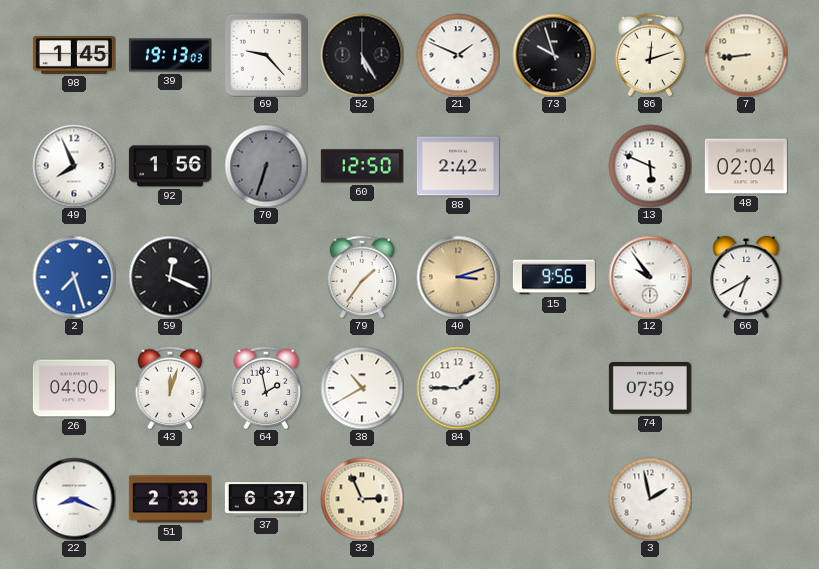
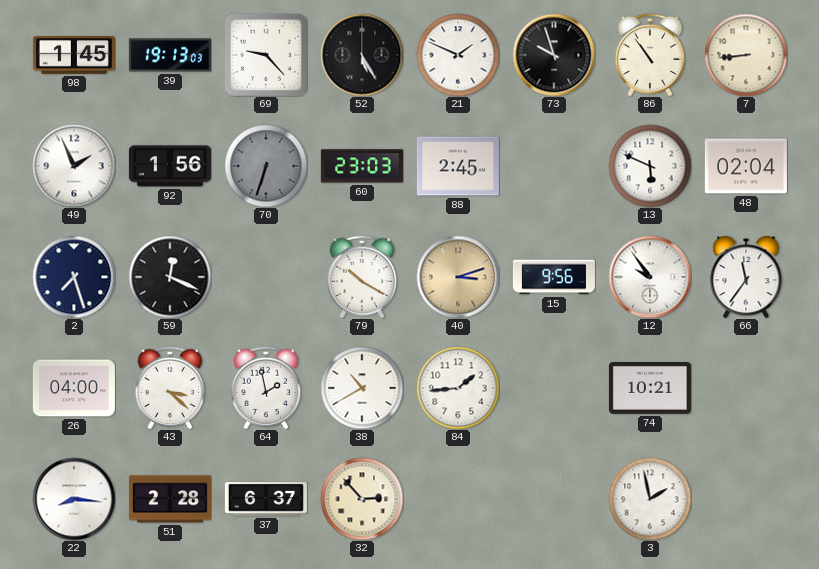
86: 12:12 -> 10:54
49: 7:56 -> 1:56
60: 12:50 -> 23:03
88: 2:42 -> 2:45
2 dial: blue -> navy
79: 1:36 -> 10:20
66: 6:40 -> 11:36
43: 12:03 -> 3:22
84: 1:45 -> 1:44
74: 07:59 -> 10:21
22: 8:19 -> 8:16
51: 2:33 -> 2:28
32: 2:56 -> 2:53
